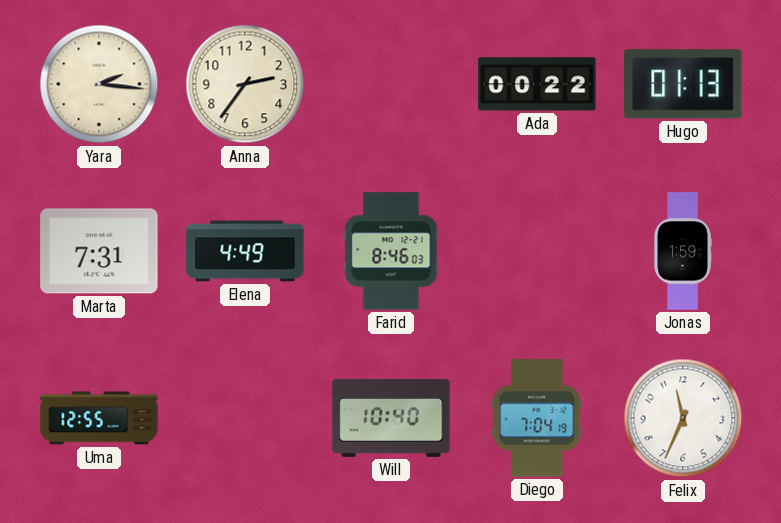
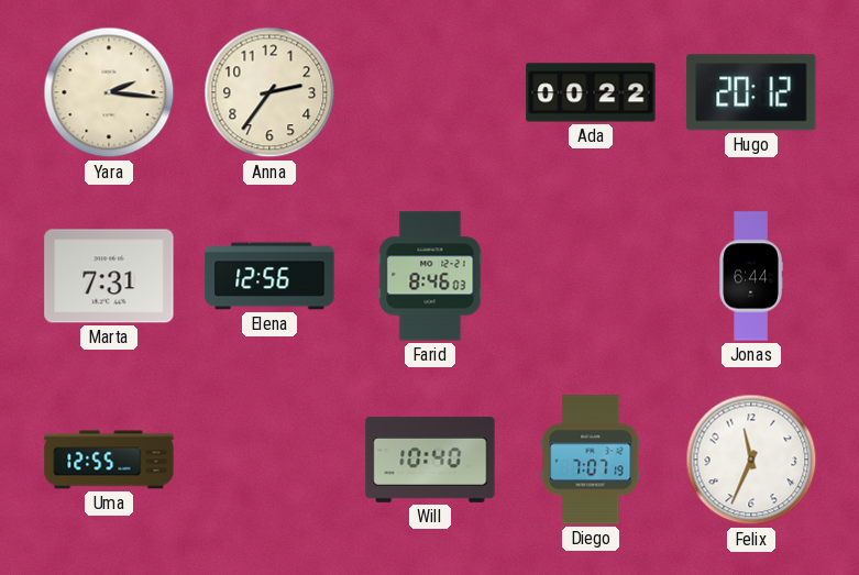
Hugo: 01:13 -> 20:12
Elena: 4:49 -> 12:56
Jonas: 1:59 -> 6:44
Diego: 7:04 -> 7:07
